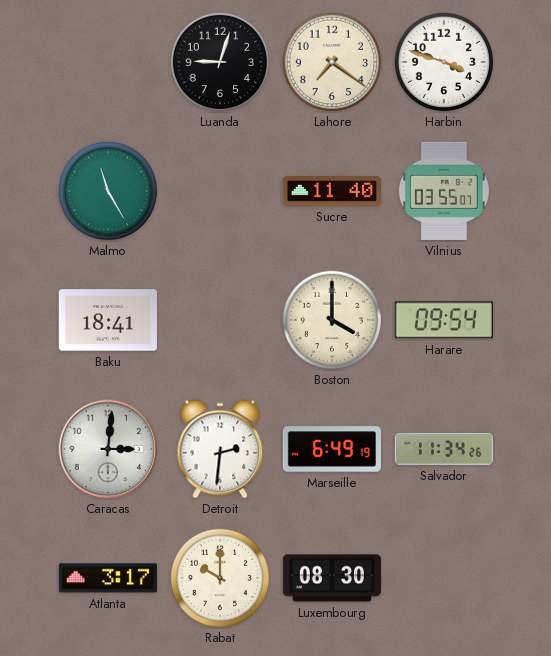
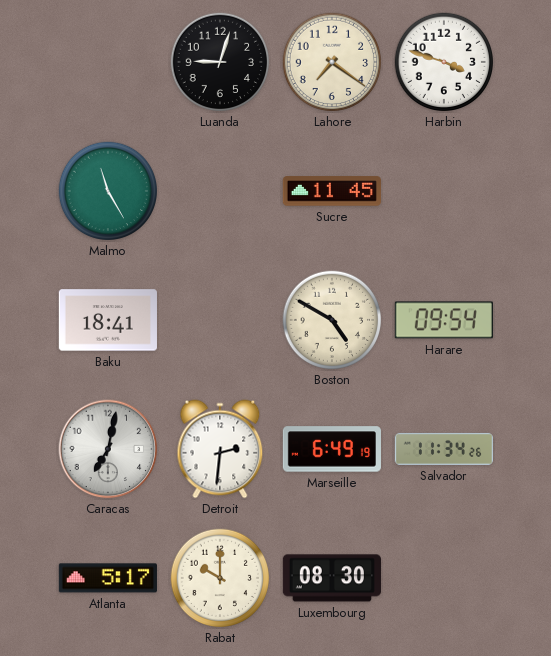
Sucre: 11:40 -> 11:45
Vilnius: 03:55 -> none
Boston: 4:00 -> 4:50
Caracas: 3:01 -> 7:02
Atlanta: 3:17 -> 5:17
